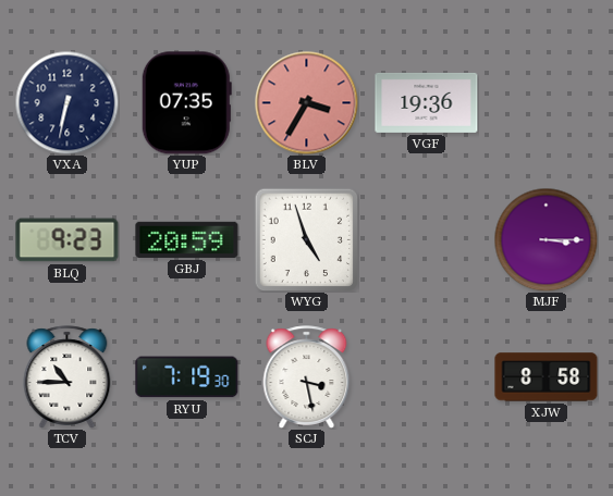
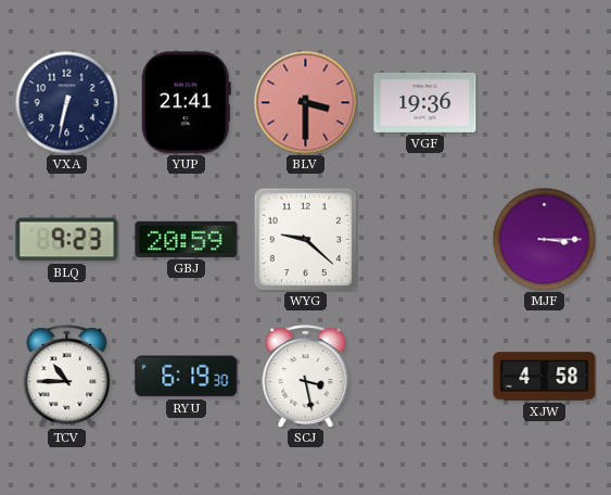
YUP: 07:35 -> 21:41
BLV: 3:35 -> 3:30
WYG: 4:57 -> 9:22
RYU: 7:19 -> 6:19
XJW: 8:58 -> 4:58
